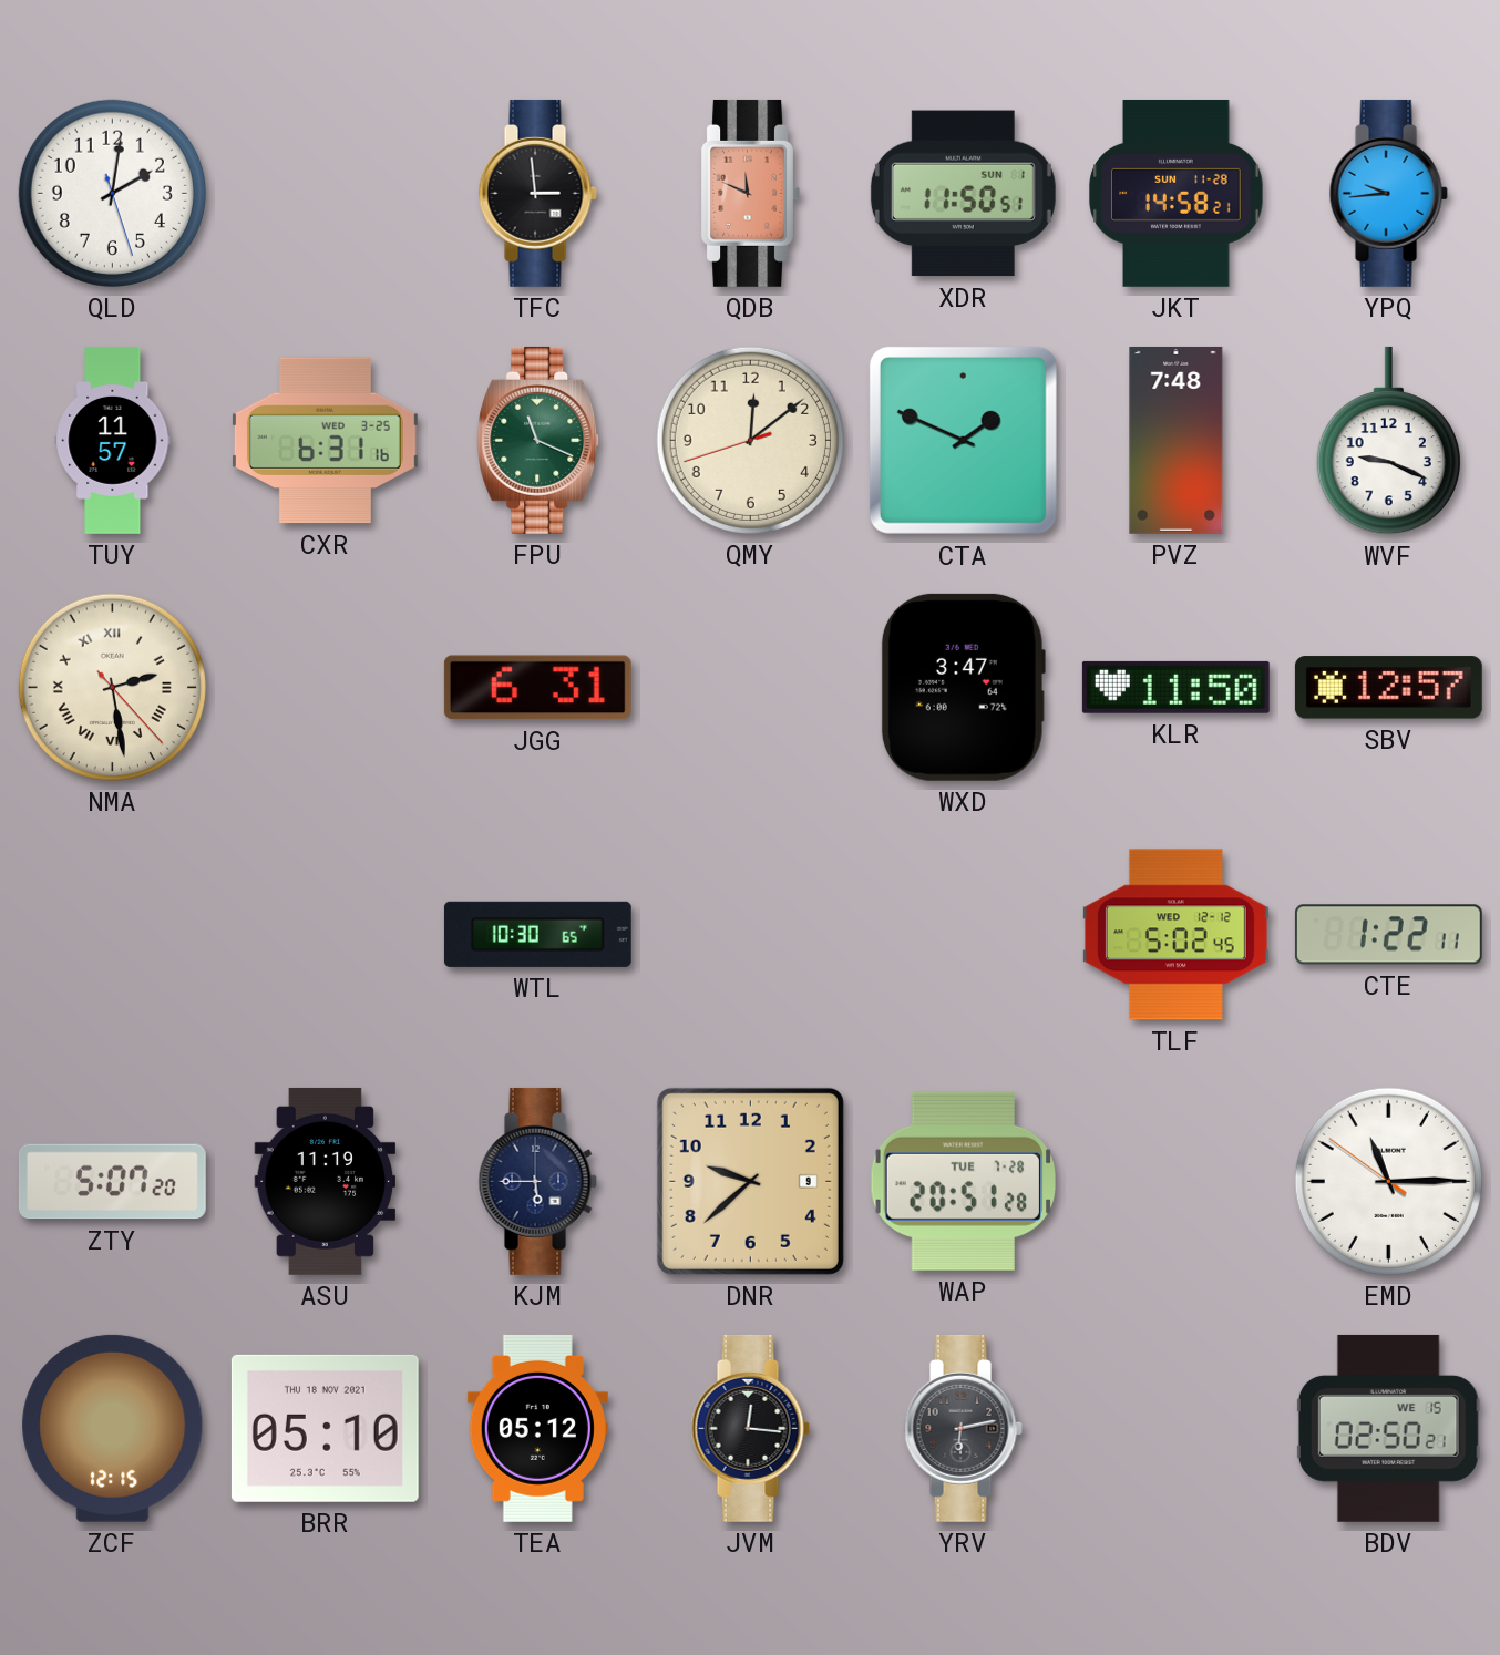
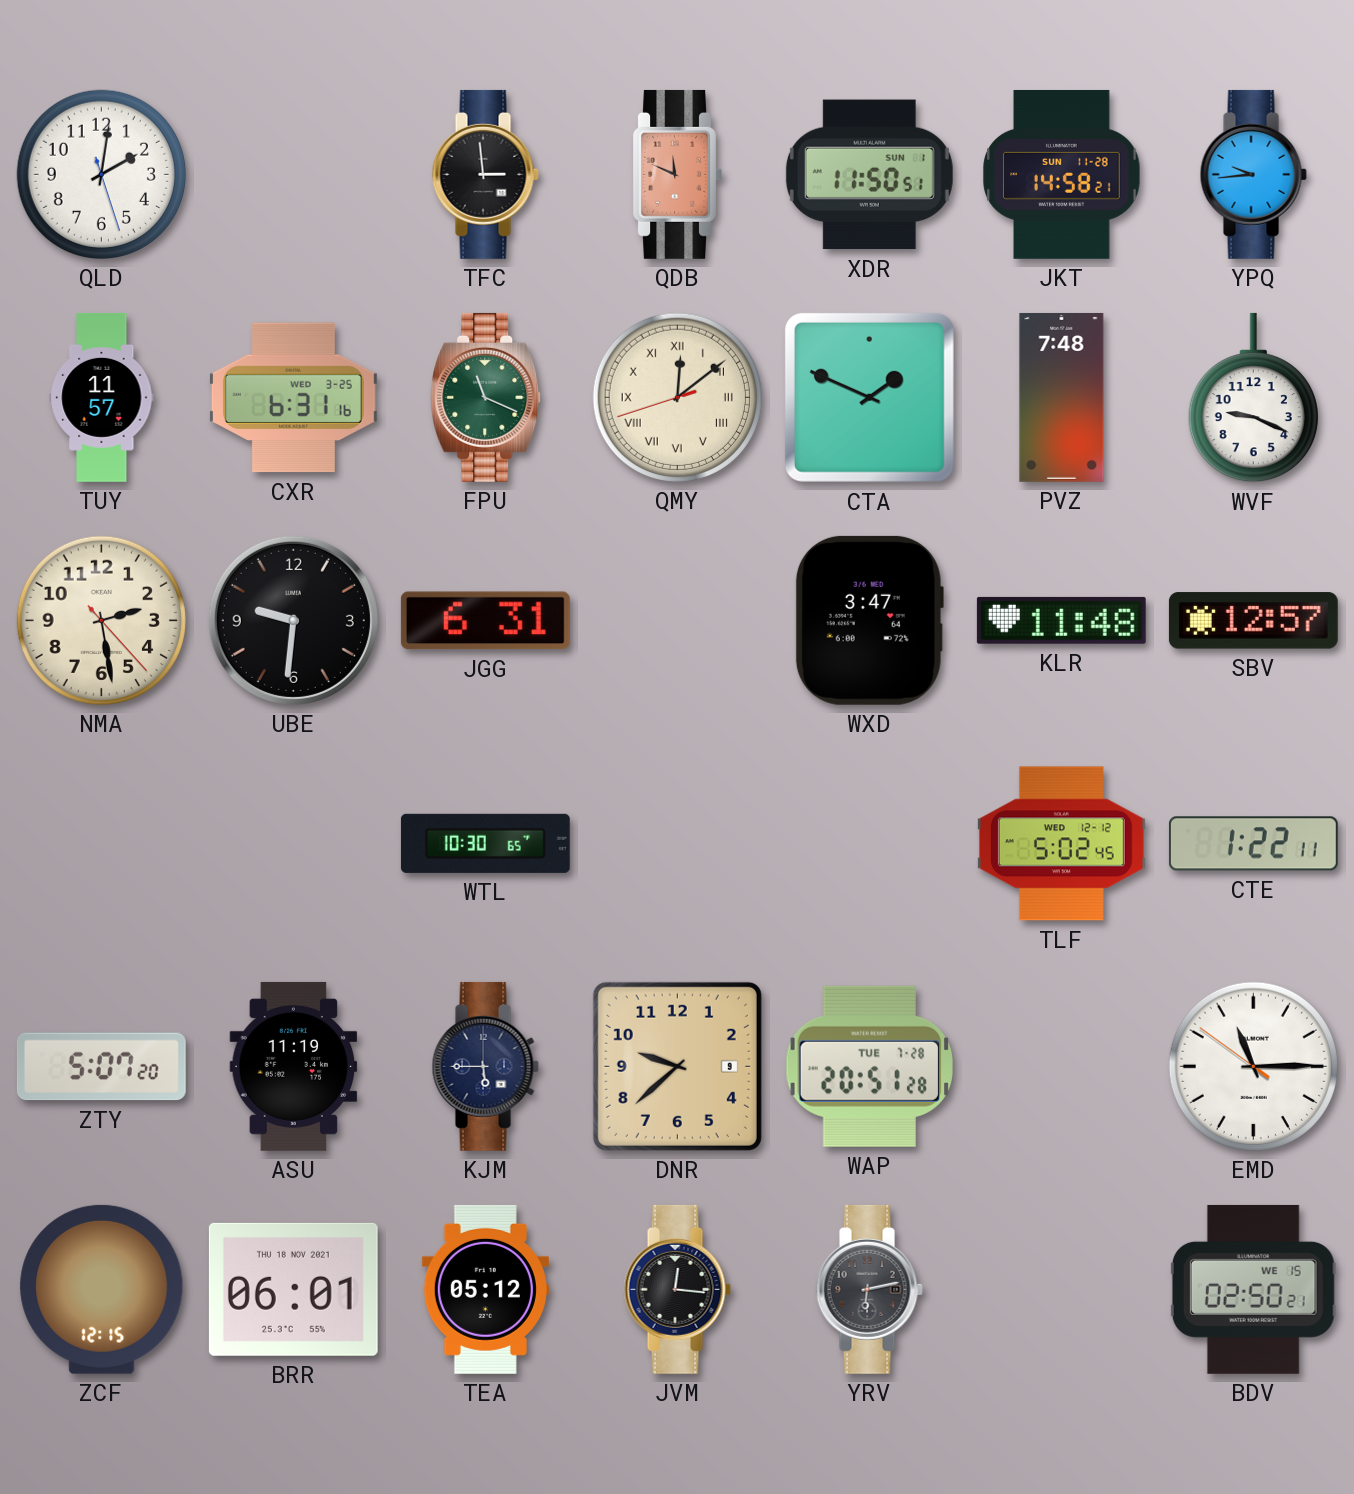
QMY numerals: Arabic -> Roman
NMA numerals: Roman -> Arabic
UBE: none -> 9:31
KLR: 11:50 -> 11:48
BRR: 05:10 -> 06:01
